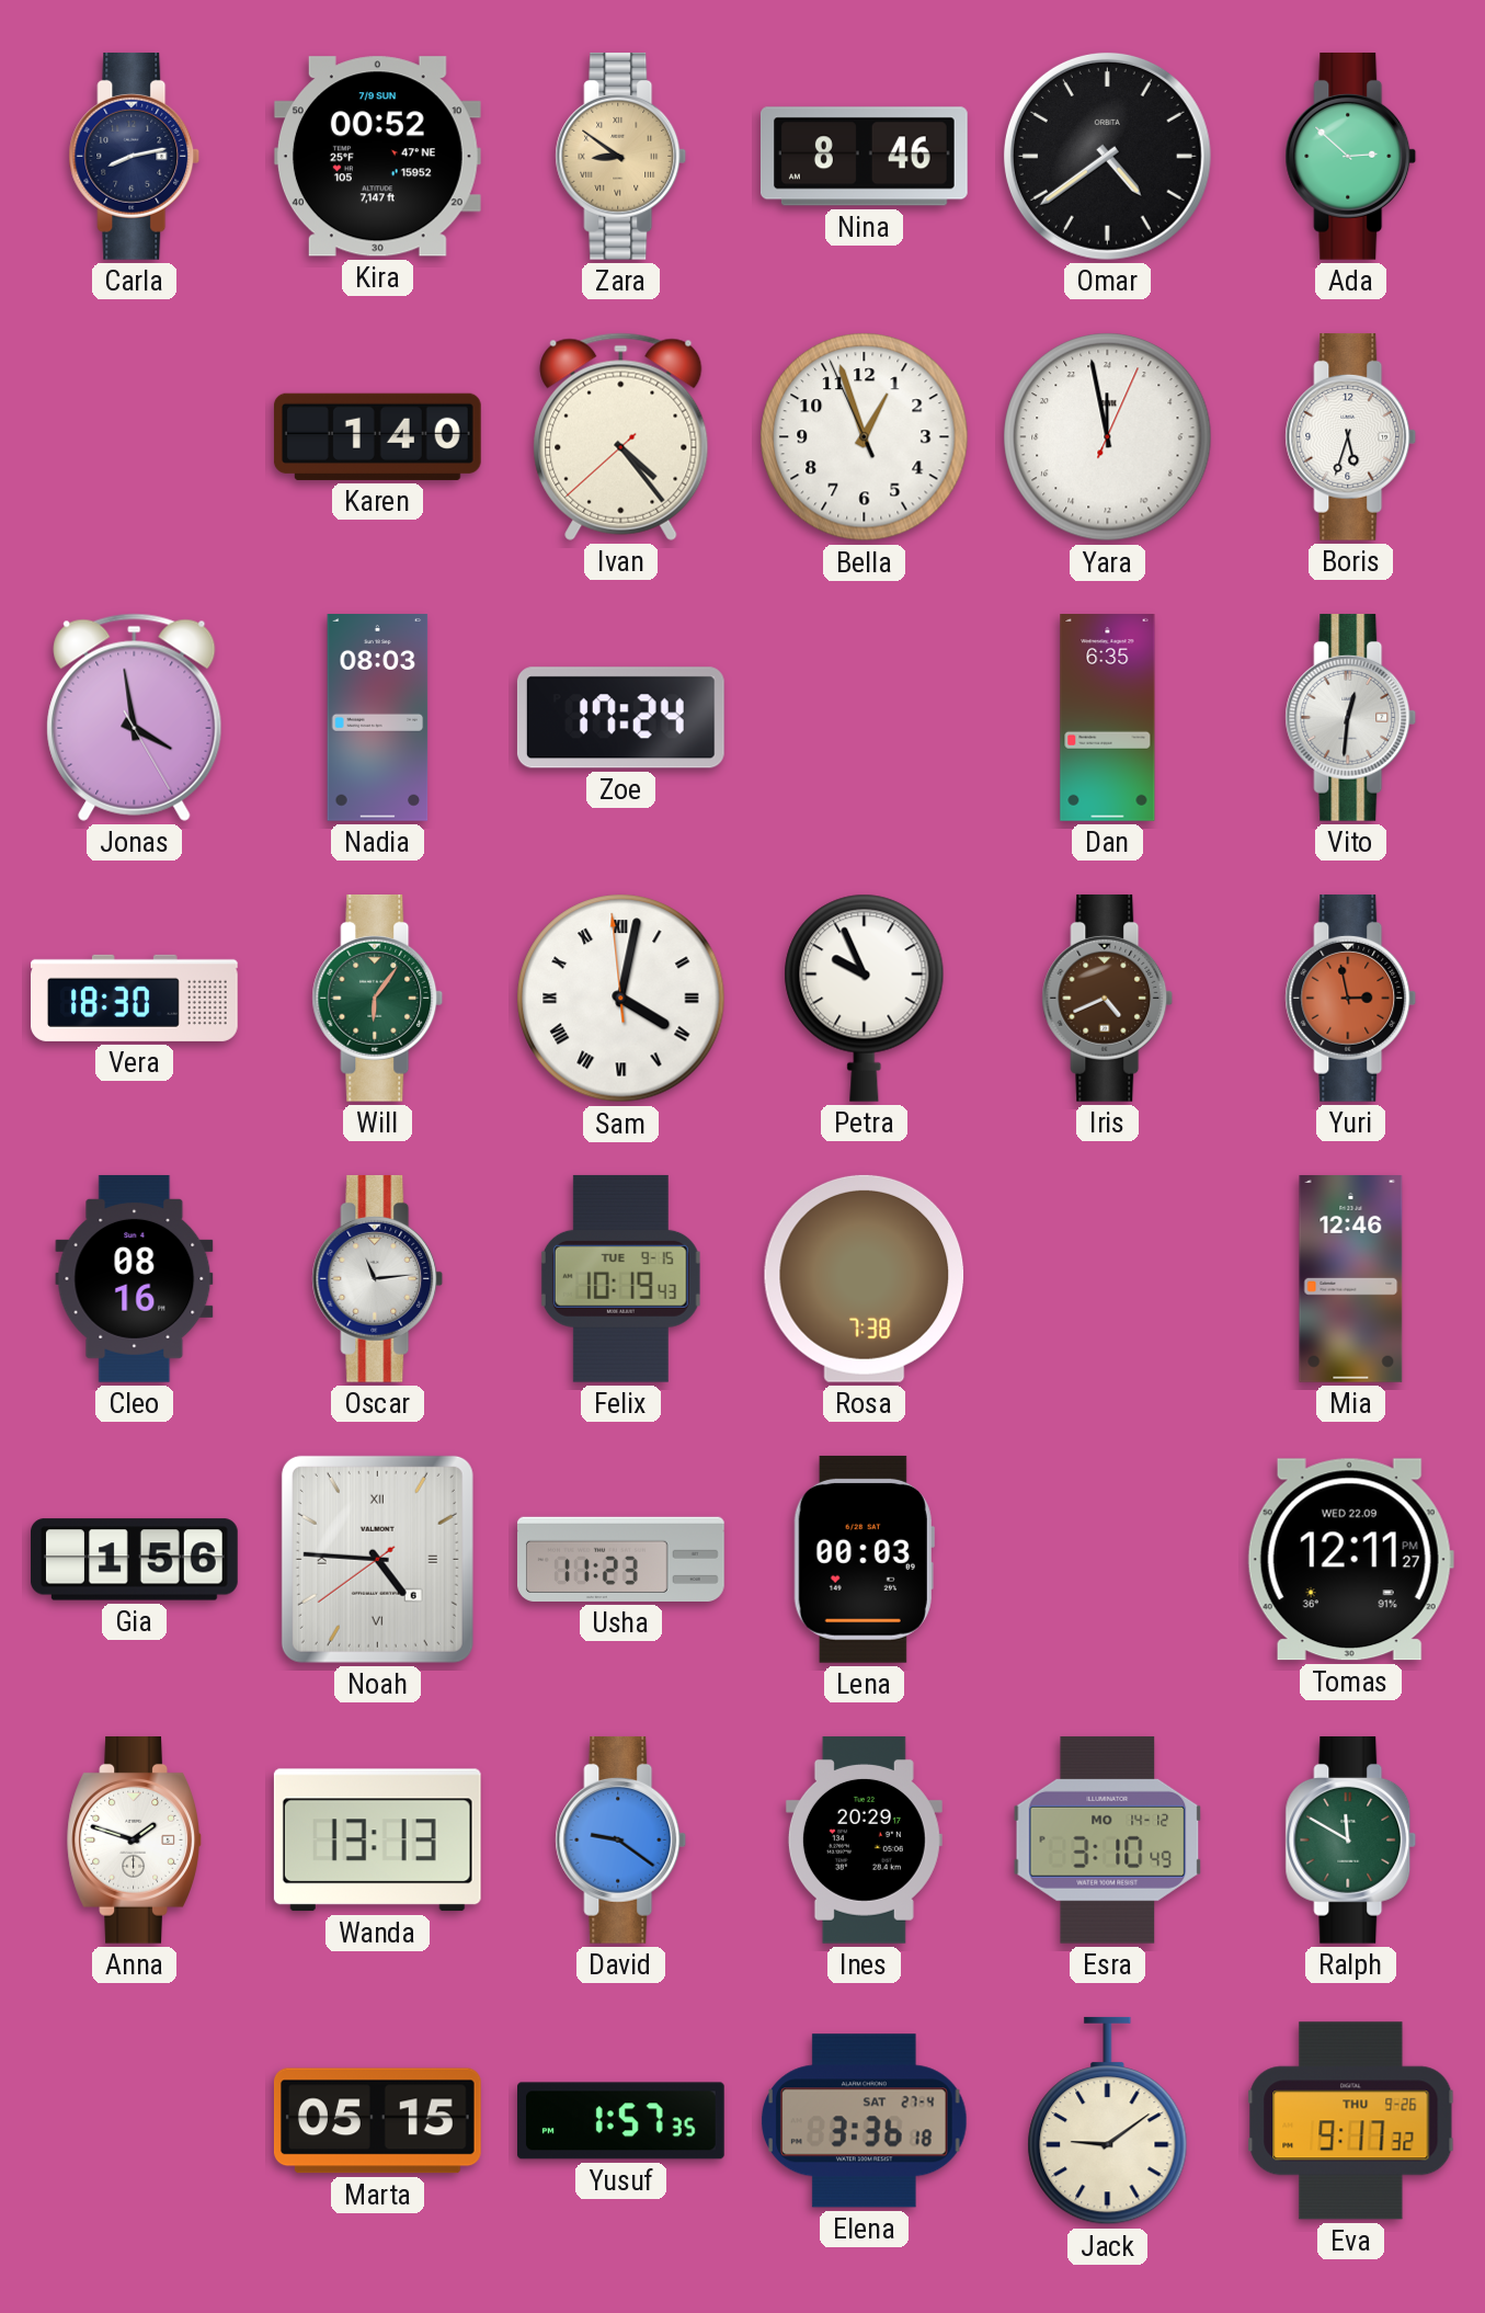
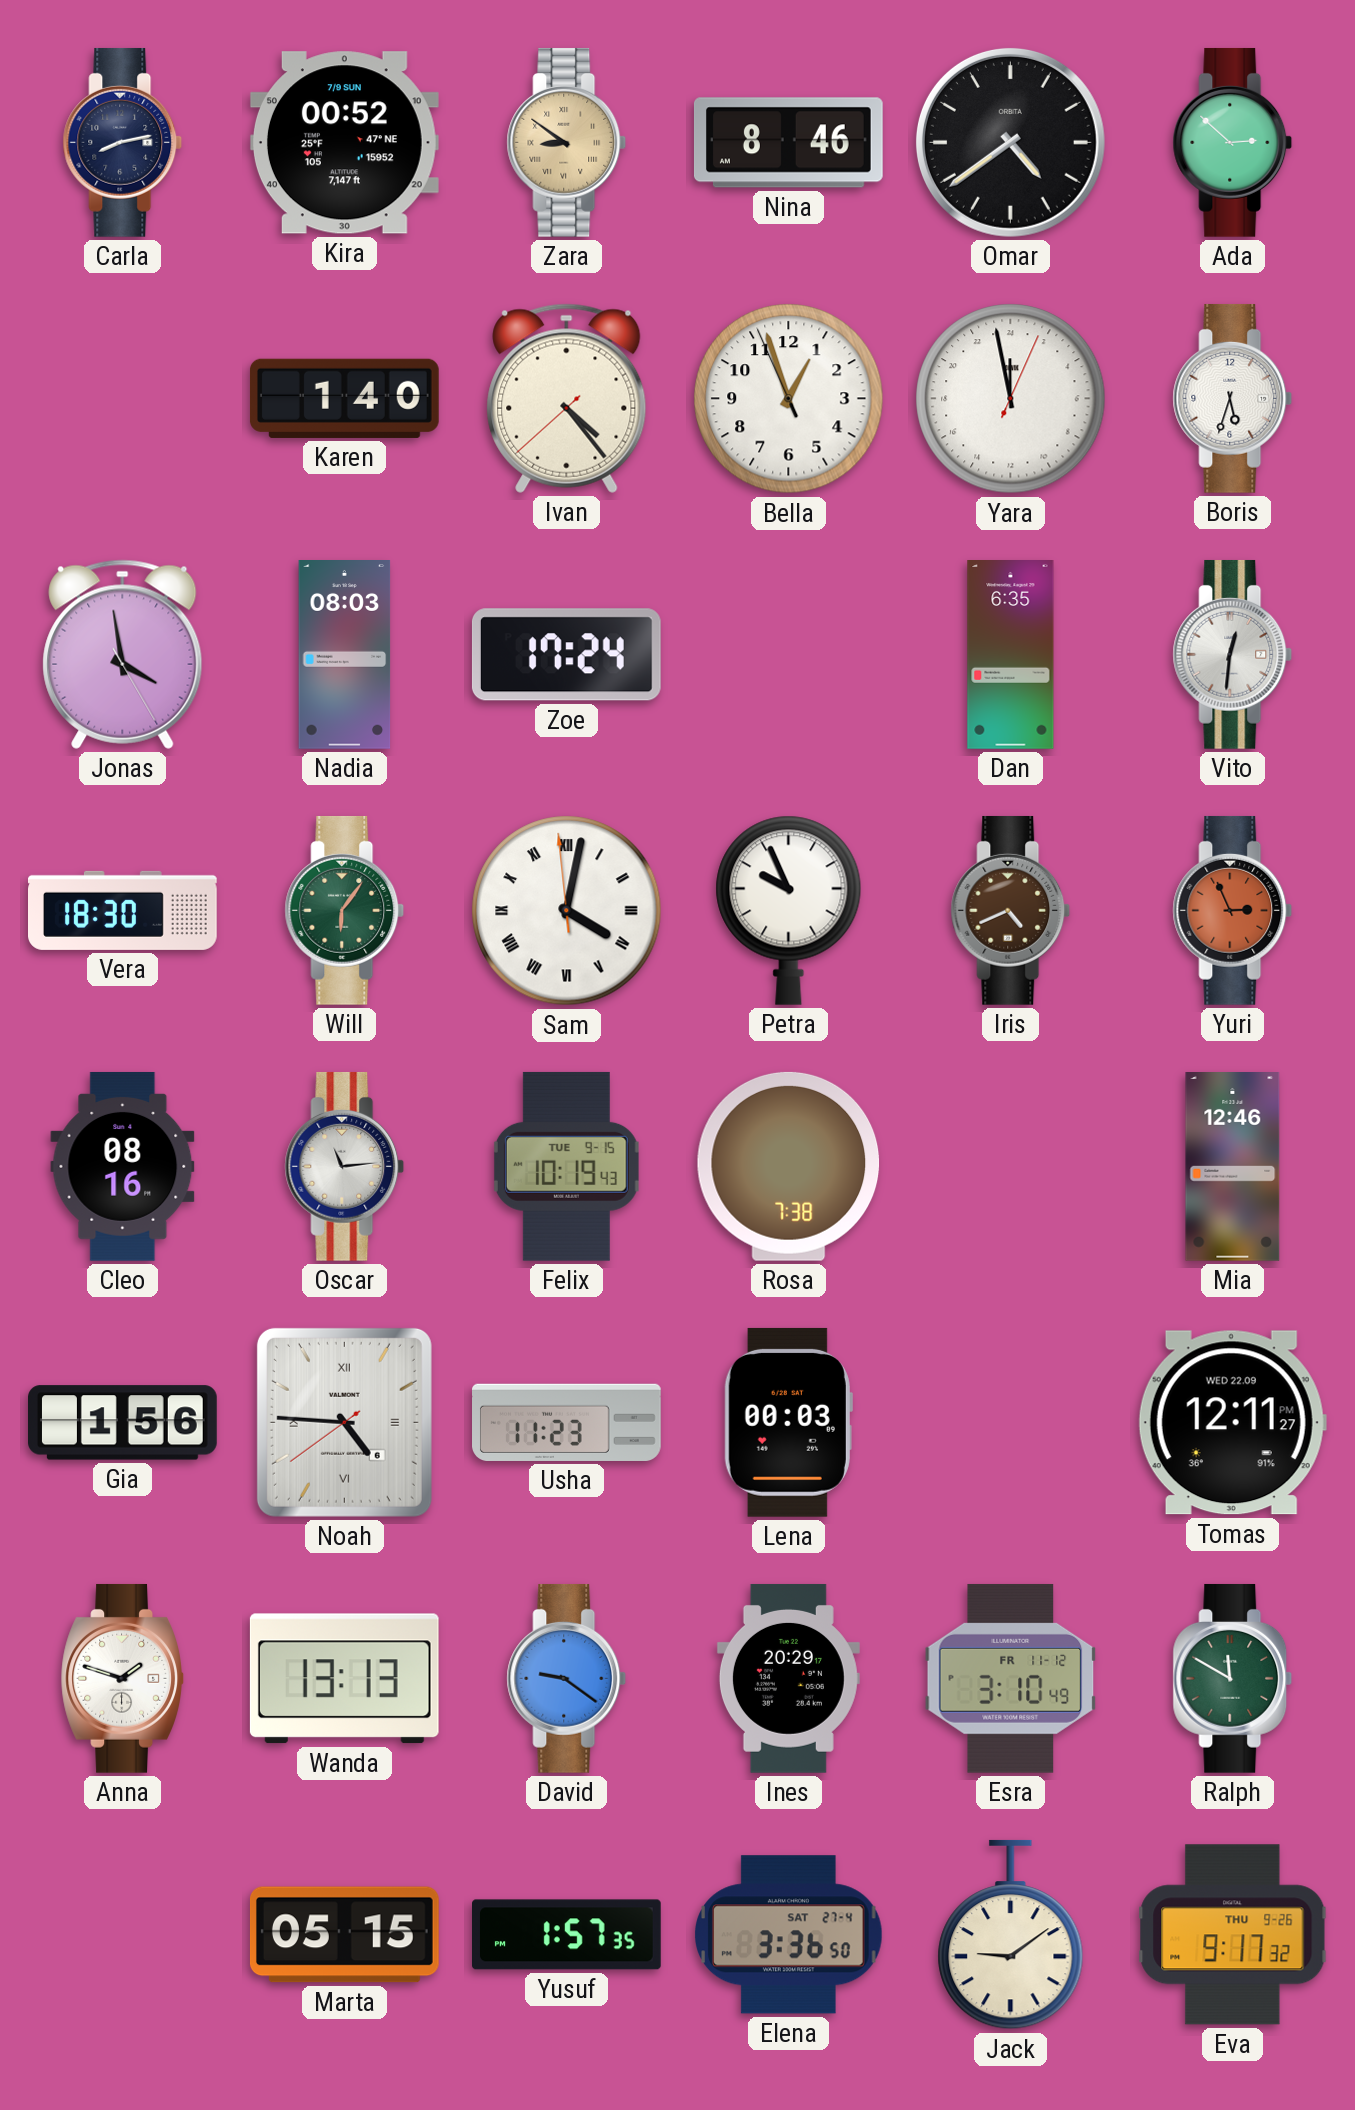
Yuri: 2:58 -> 2:56
Esra date: MO 14-12 -> FR 11-12
Elena: 3:36:18 -> 3:36:50
